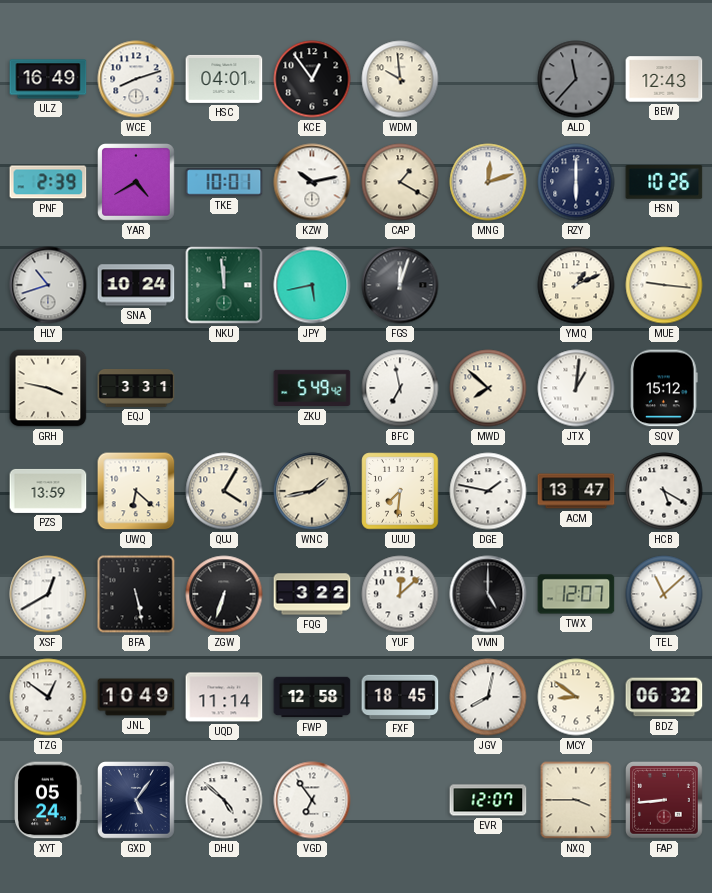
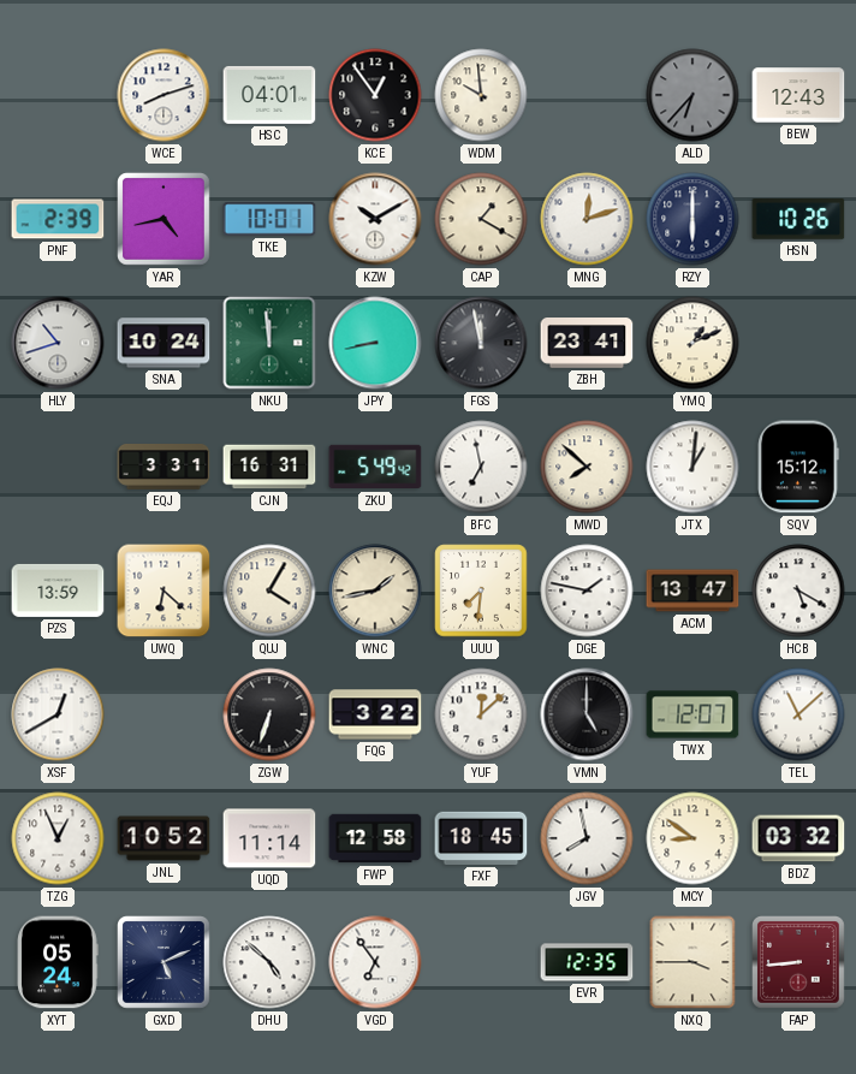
ULZ: 16:49 -> none
ALD: 11:37 -> 6:37
YAR: 4:40 -> 4:43
KZW: 10:13 -> 10:10
JPY: 5:43 -> 8:43
FGS: 12:03 -> 11:58
ZBH: none -> 23:41
MUE: 9:16 -> none
GRH: 3:47 -> none
CJN: none -> 16:31
BFA: 5:28 -> none
TZG: 12:51 -> 12:56
JNL: 10:49 -> 10:52
JGV: 8:02 -> 7:58
BDZ: 06:32 -> 03:32
GXD: 5:06 -> 5:11
EVR: 12:07 -> 12:35
